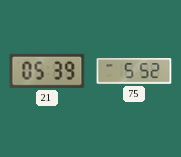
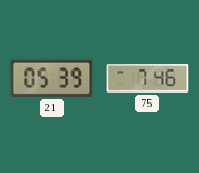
75: 5:52 -> 7:46
